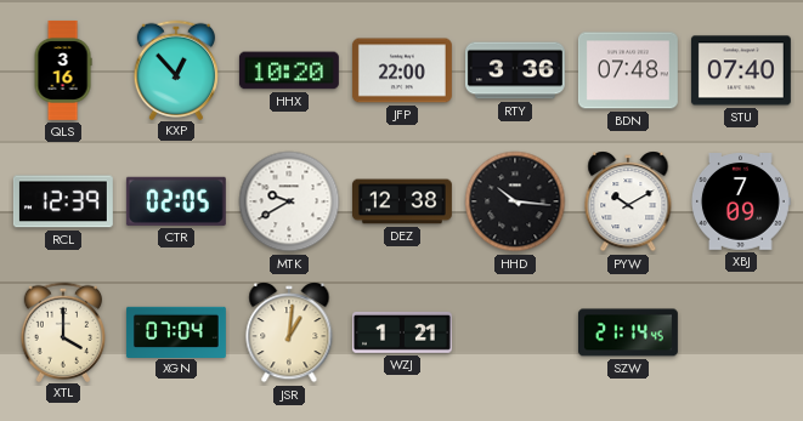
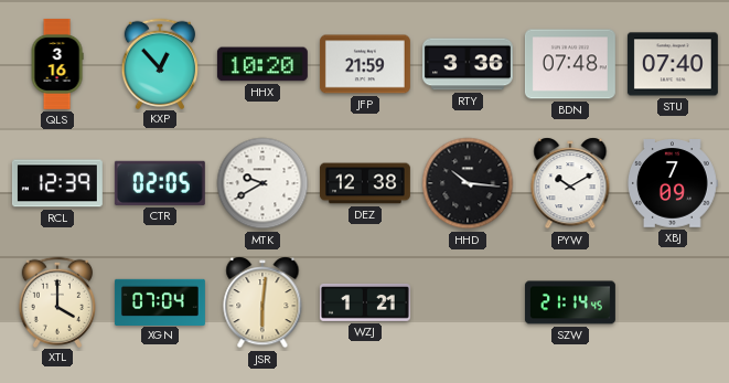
JFP: 22:00 -> 21:59
JSR: 1:01 -> 6:01
